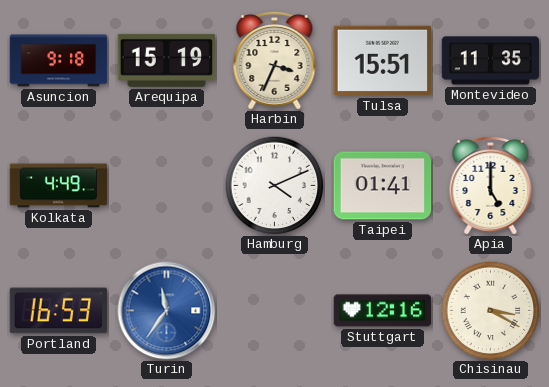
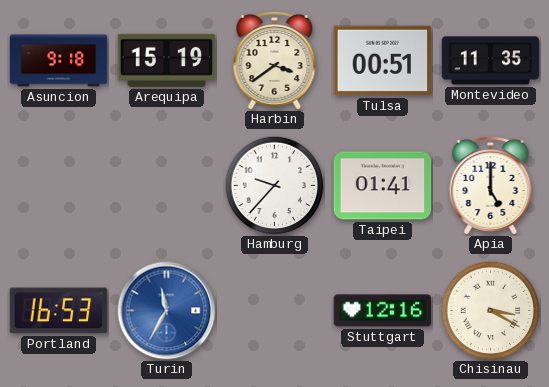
Harbin: 3:34 -> 3:39
Tulsa: 15:51 -> 00:51
Kolkata: 4:49 -> none
Hamburg: 4:11 -> 9:37
Turin: 11:36 -> 11:35
